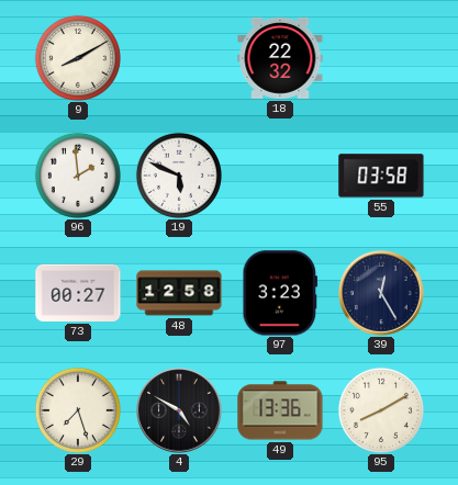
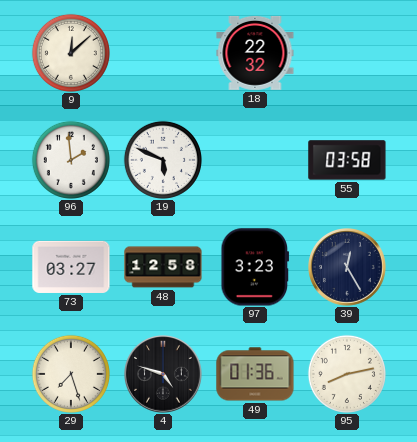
9: 8:10 -> 12:08
73: 00:27 -> 03:27
4: 4:50 -> 4:48
49: 13:36 -> 01:36
95: 8:10 -> 8:13
